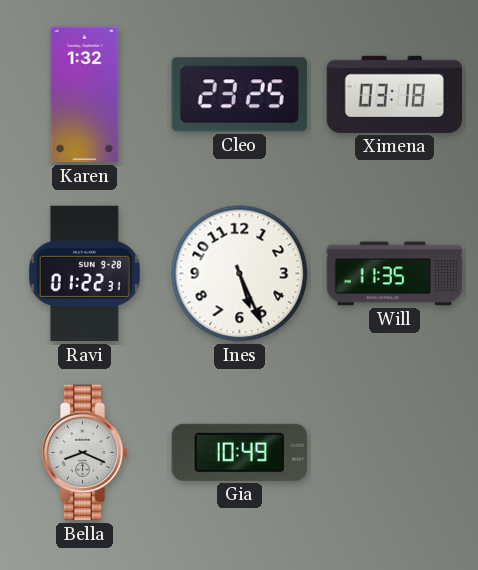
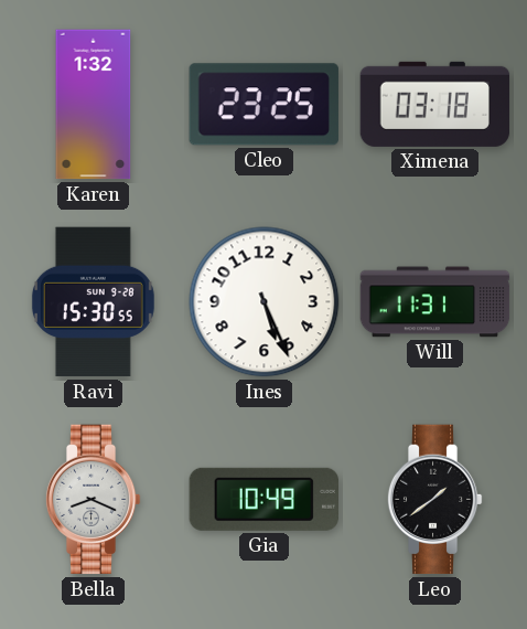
Ravi: 01:22 -> 15:30
Will: 11:35 -> 11:31
Leo: none -> 1:39
